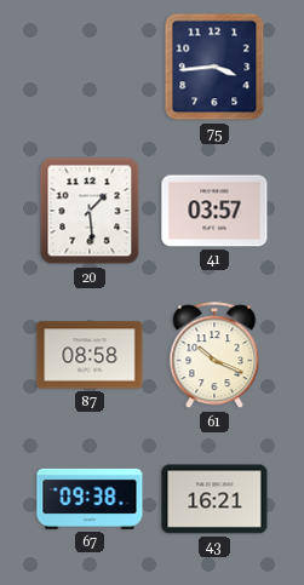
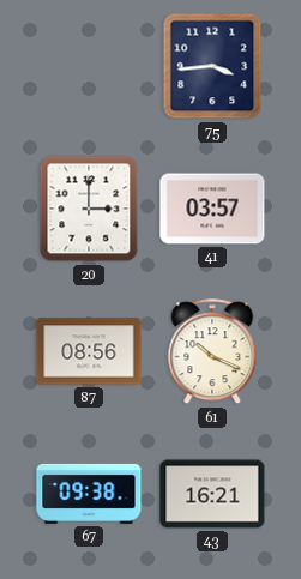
20: 1:29 -> 3:00
87: 08:58 -> 08:56
